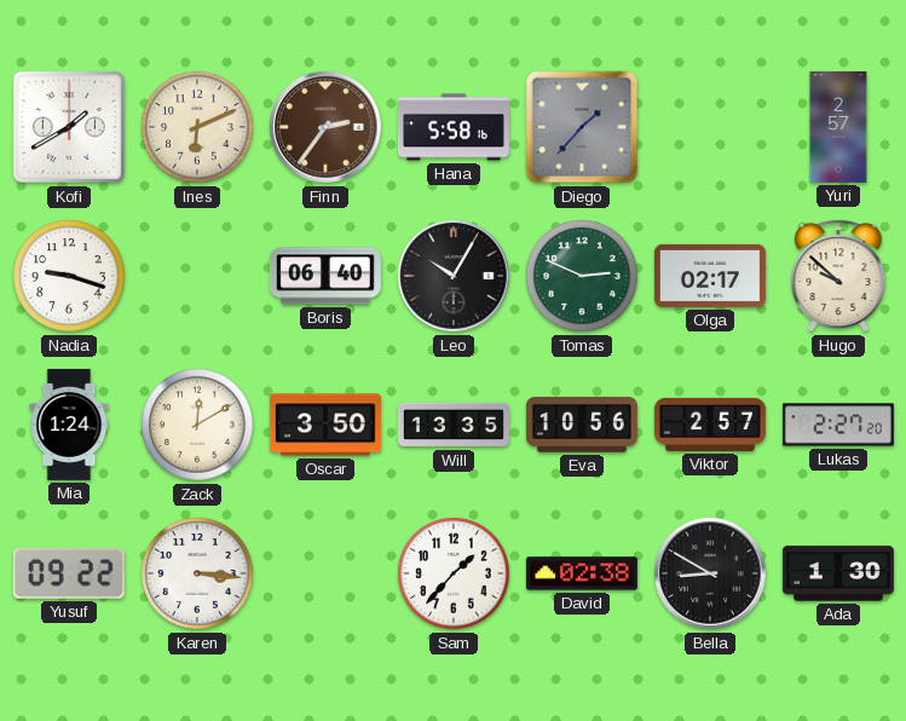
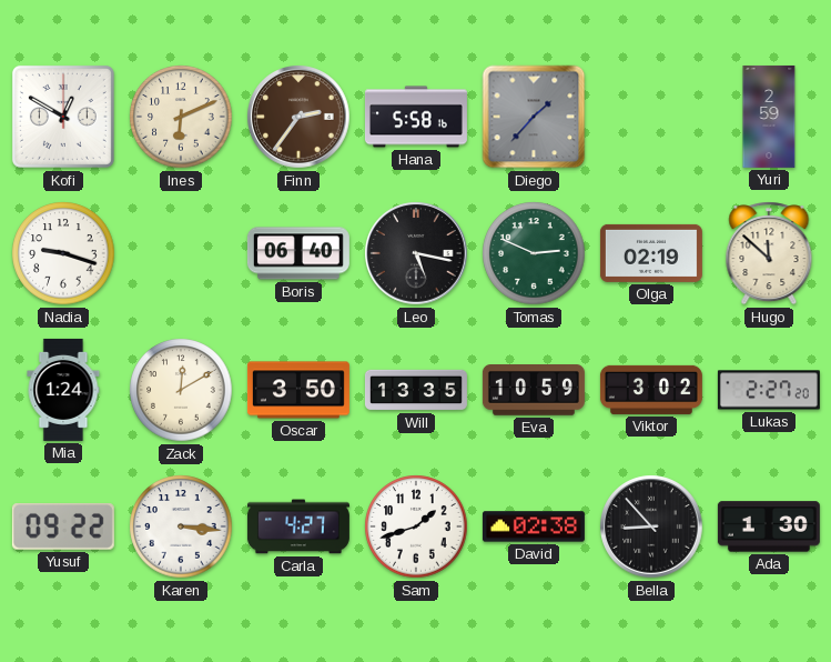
Kofi: 1:40 -> 12:50
Yuri: 2:57 -> 2:59
Leo: 10:05 -> 5:17
Olga: 02:17 -> 02:19
Hugo: 9:52 -> 11:52
Eva: 10:56 -> 10:59
Viktor: 2:57 -> 3:02
Carla: none -> 4:27
Sam: 1:37 -> 1:42
Bella: 8:50 -> 8:53
